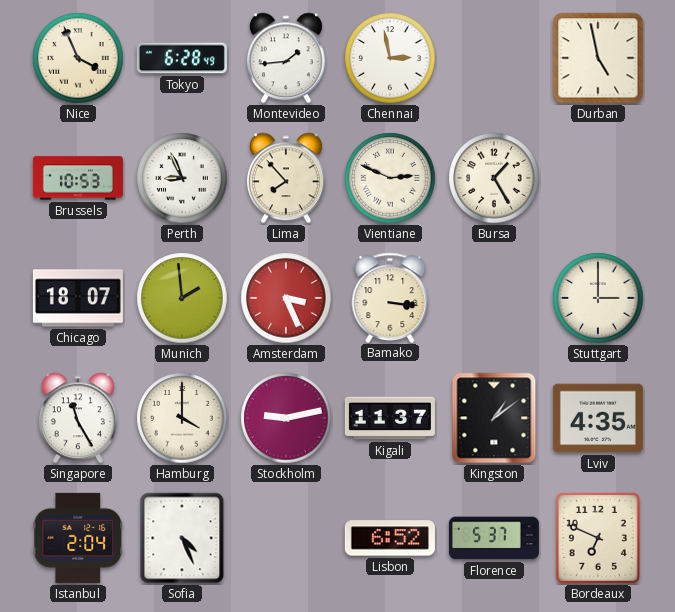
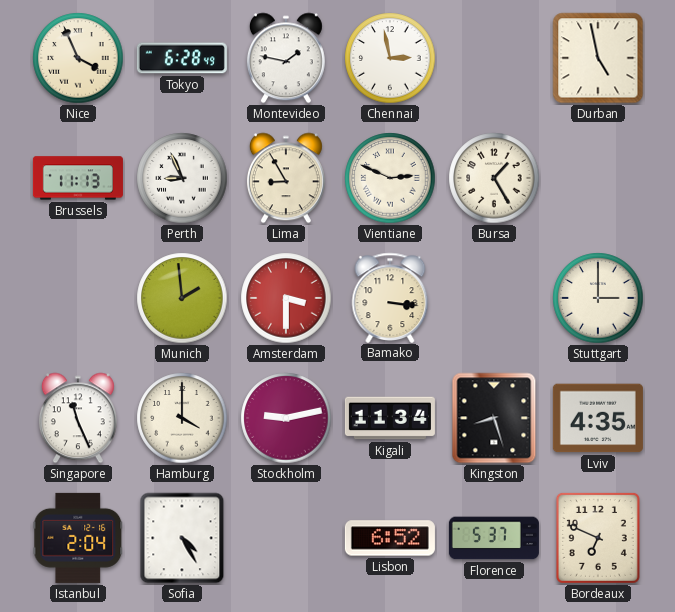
Montevideo: 1:44 -> 1:47
Brussels: 10:53 -> 11:13
Lima: 7:53 -> 8:55
Chicago: 18:07 -> none
Amsterdam: 3:26 -> 3:30
Singapore: 11:25 -> 11:26
Kigali: 11:37 -> 11:34
Kingston: 1:09 -> 8:27
Sofia: 4:26 -> 4:25
